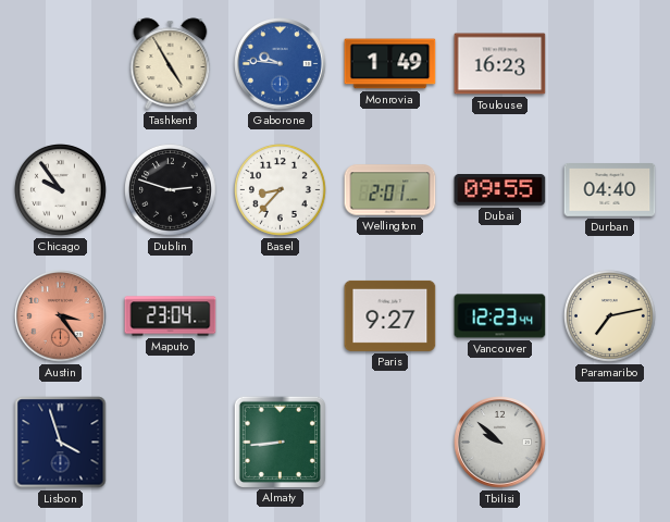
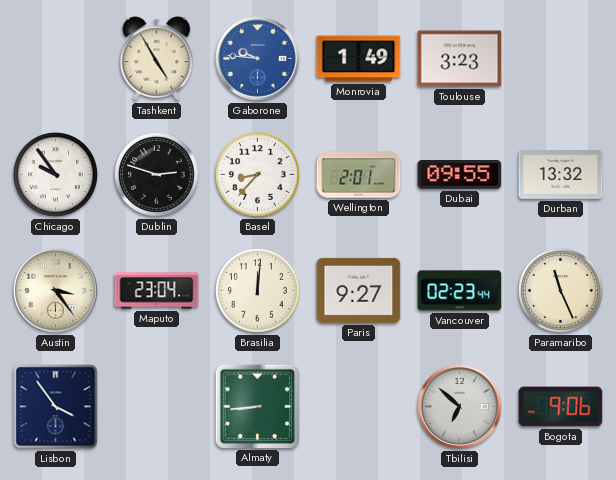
Toulouse: 16:23 -> 3:23
Durban: 04:40 -> 13:32
Austin dial: salmon -> cream
Brasilia: none -> 12:01
Vancouver: 12:23 -> 02:23
Paramaribo: 7:13 -> 11:26
Lisbon: 3:57 -> 3:54
Tbilisi: 9:52 -> 6:52
Bogota: none -> 9:06
